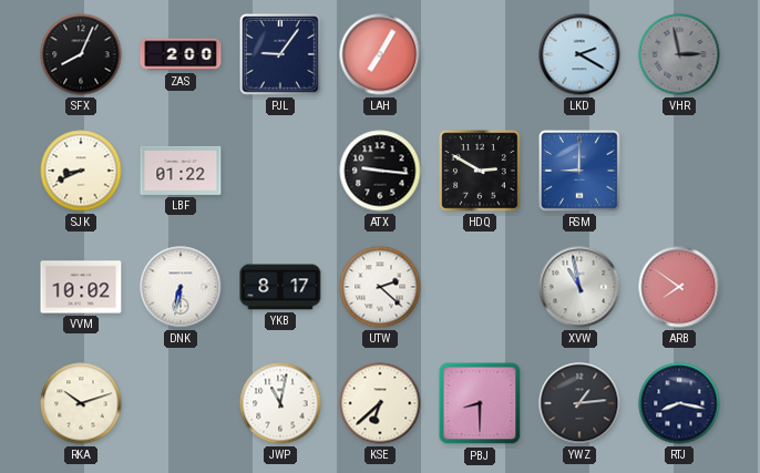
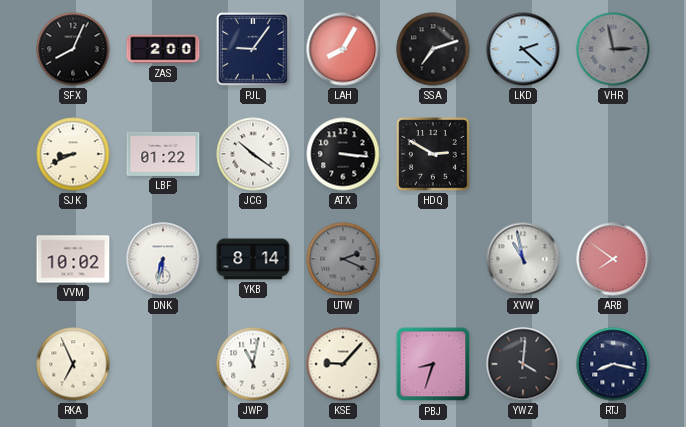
LAH: 7:05 -> 8:05
SSA: none -> 7:12
LKD: 2:20 -> 2:22
JCG: none -> 10:21
ATX: 9:16 -> 3:16
RSM: 9:00 -> none
YKB: 8:17 -> 8:14
UTW: 2:22 -> 2:19
UTW dial: white -> grey
RKA: 10:12 -> 6:56
KSE: 6:38 -> 9:07
PBJ: 8:30 -> 8:33
YWZ: 1:14 -> 4:01
